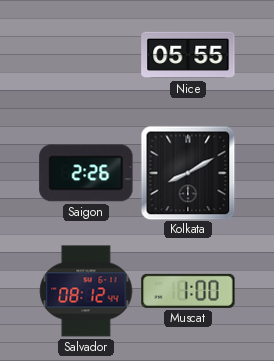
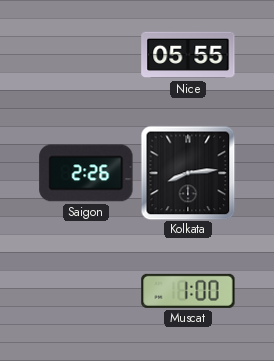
Kolkata: 8:10 -> 8:14
Salvador: 08:12 -> none
